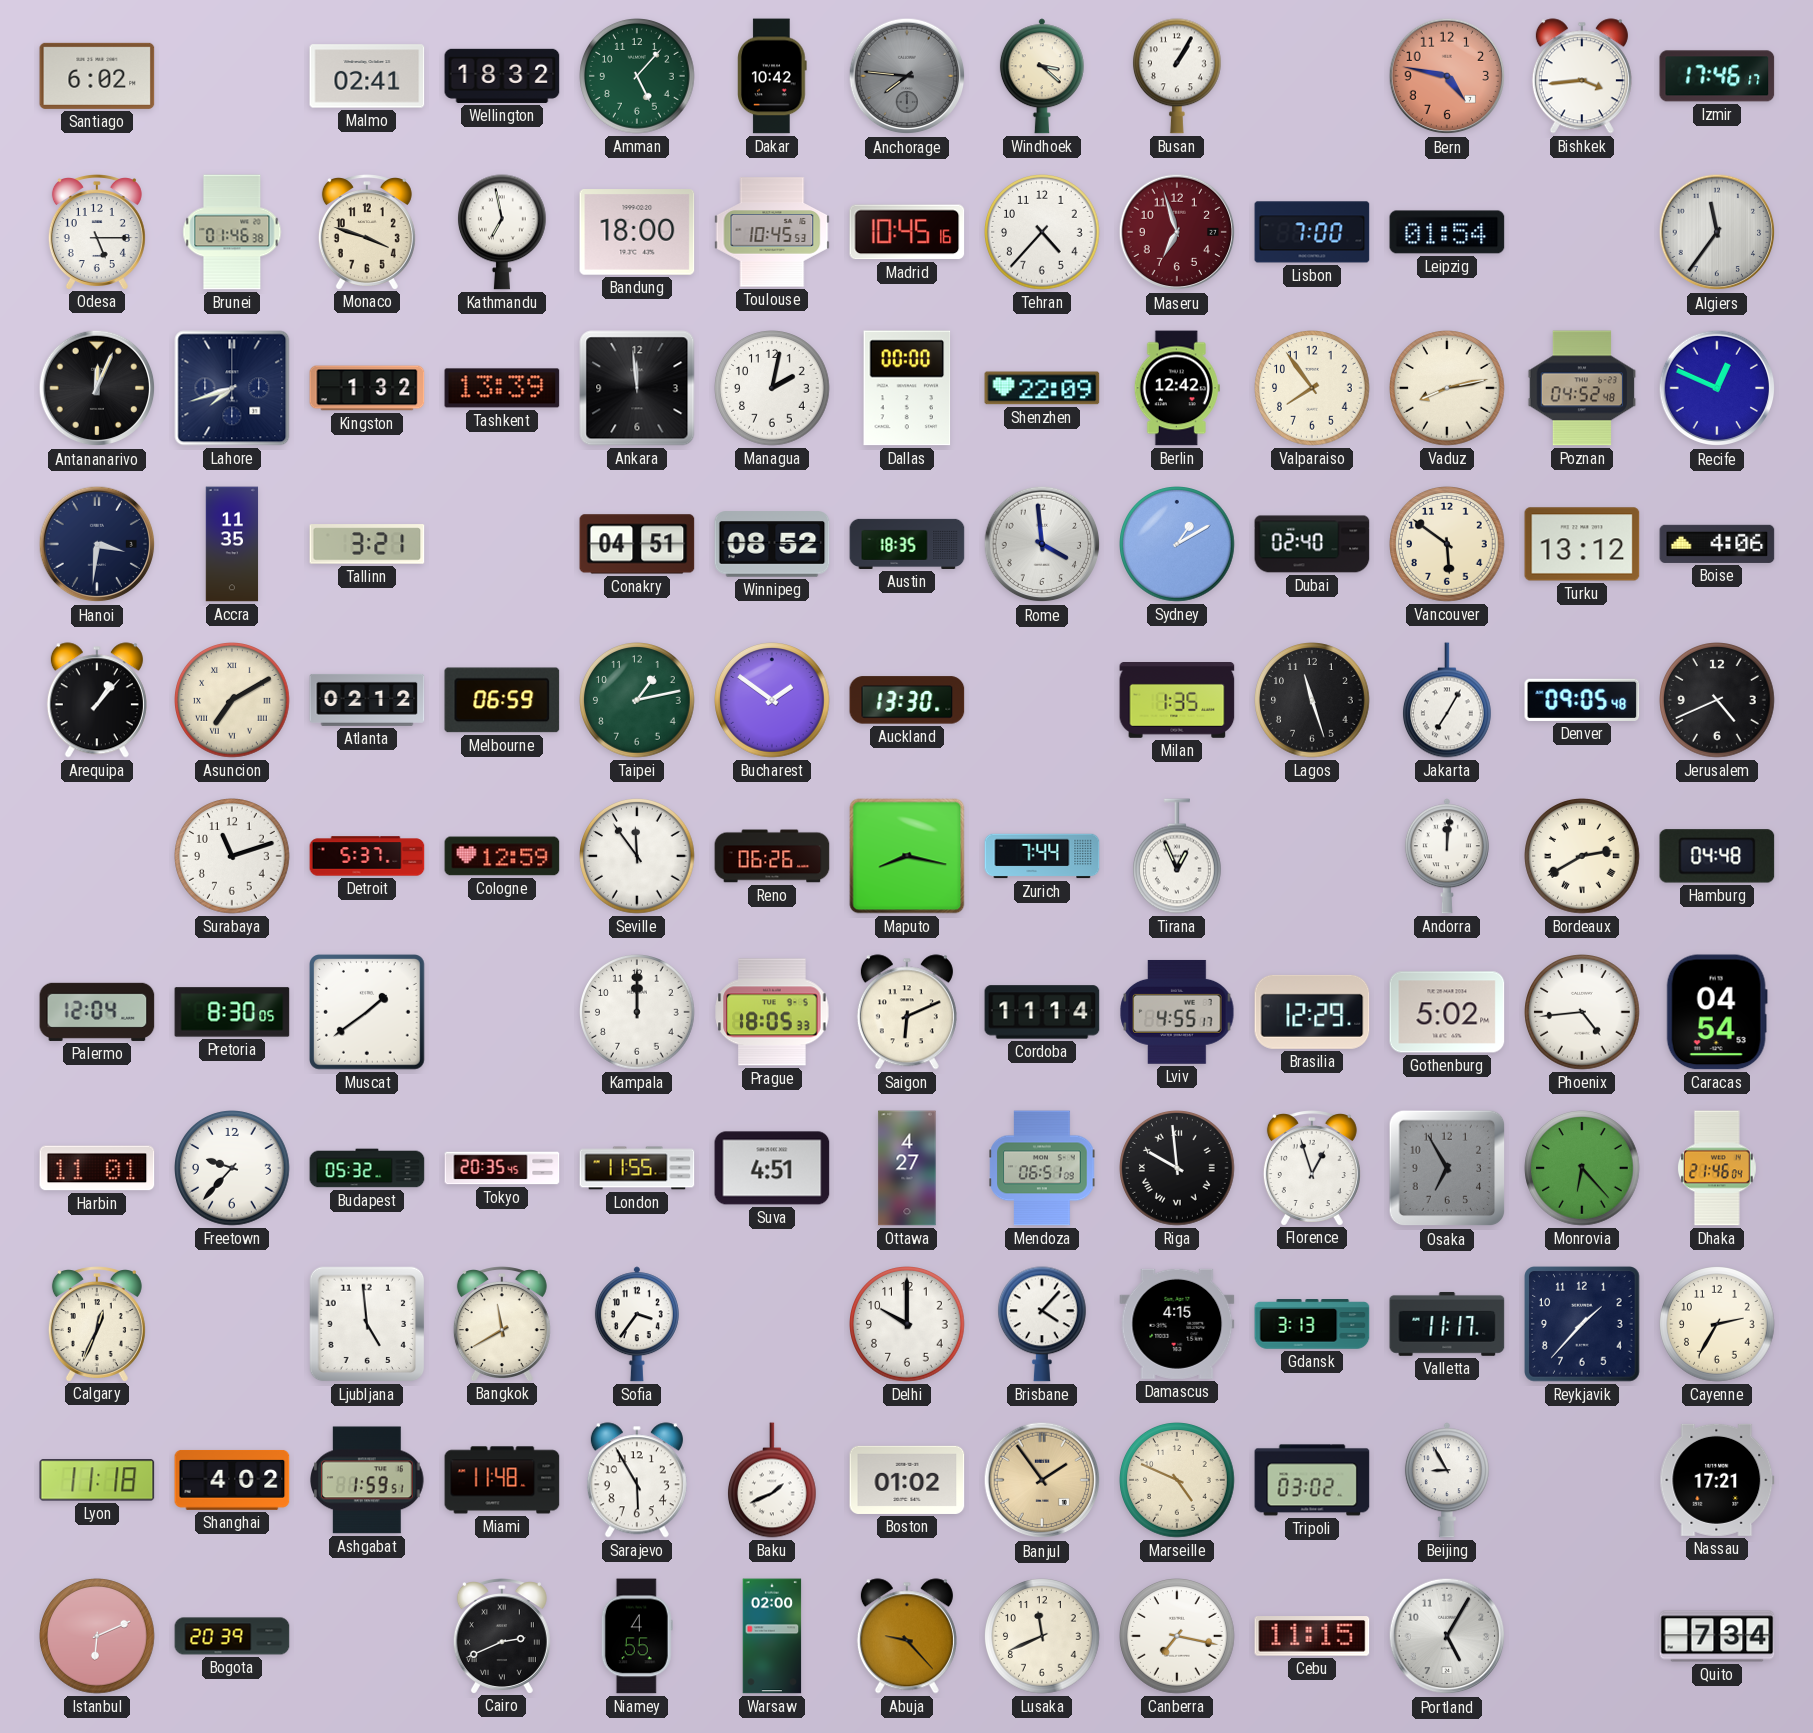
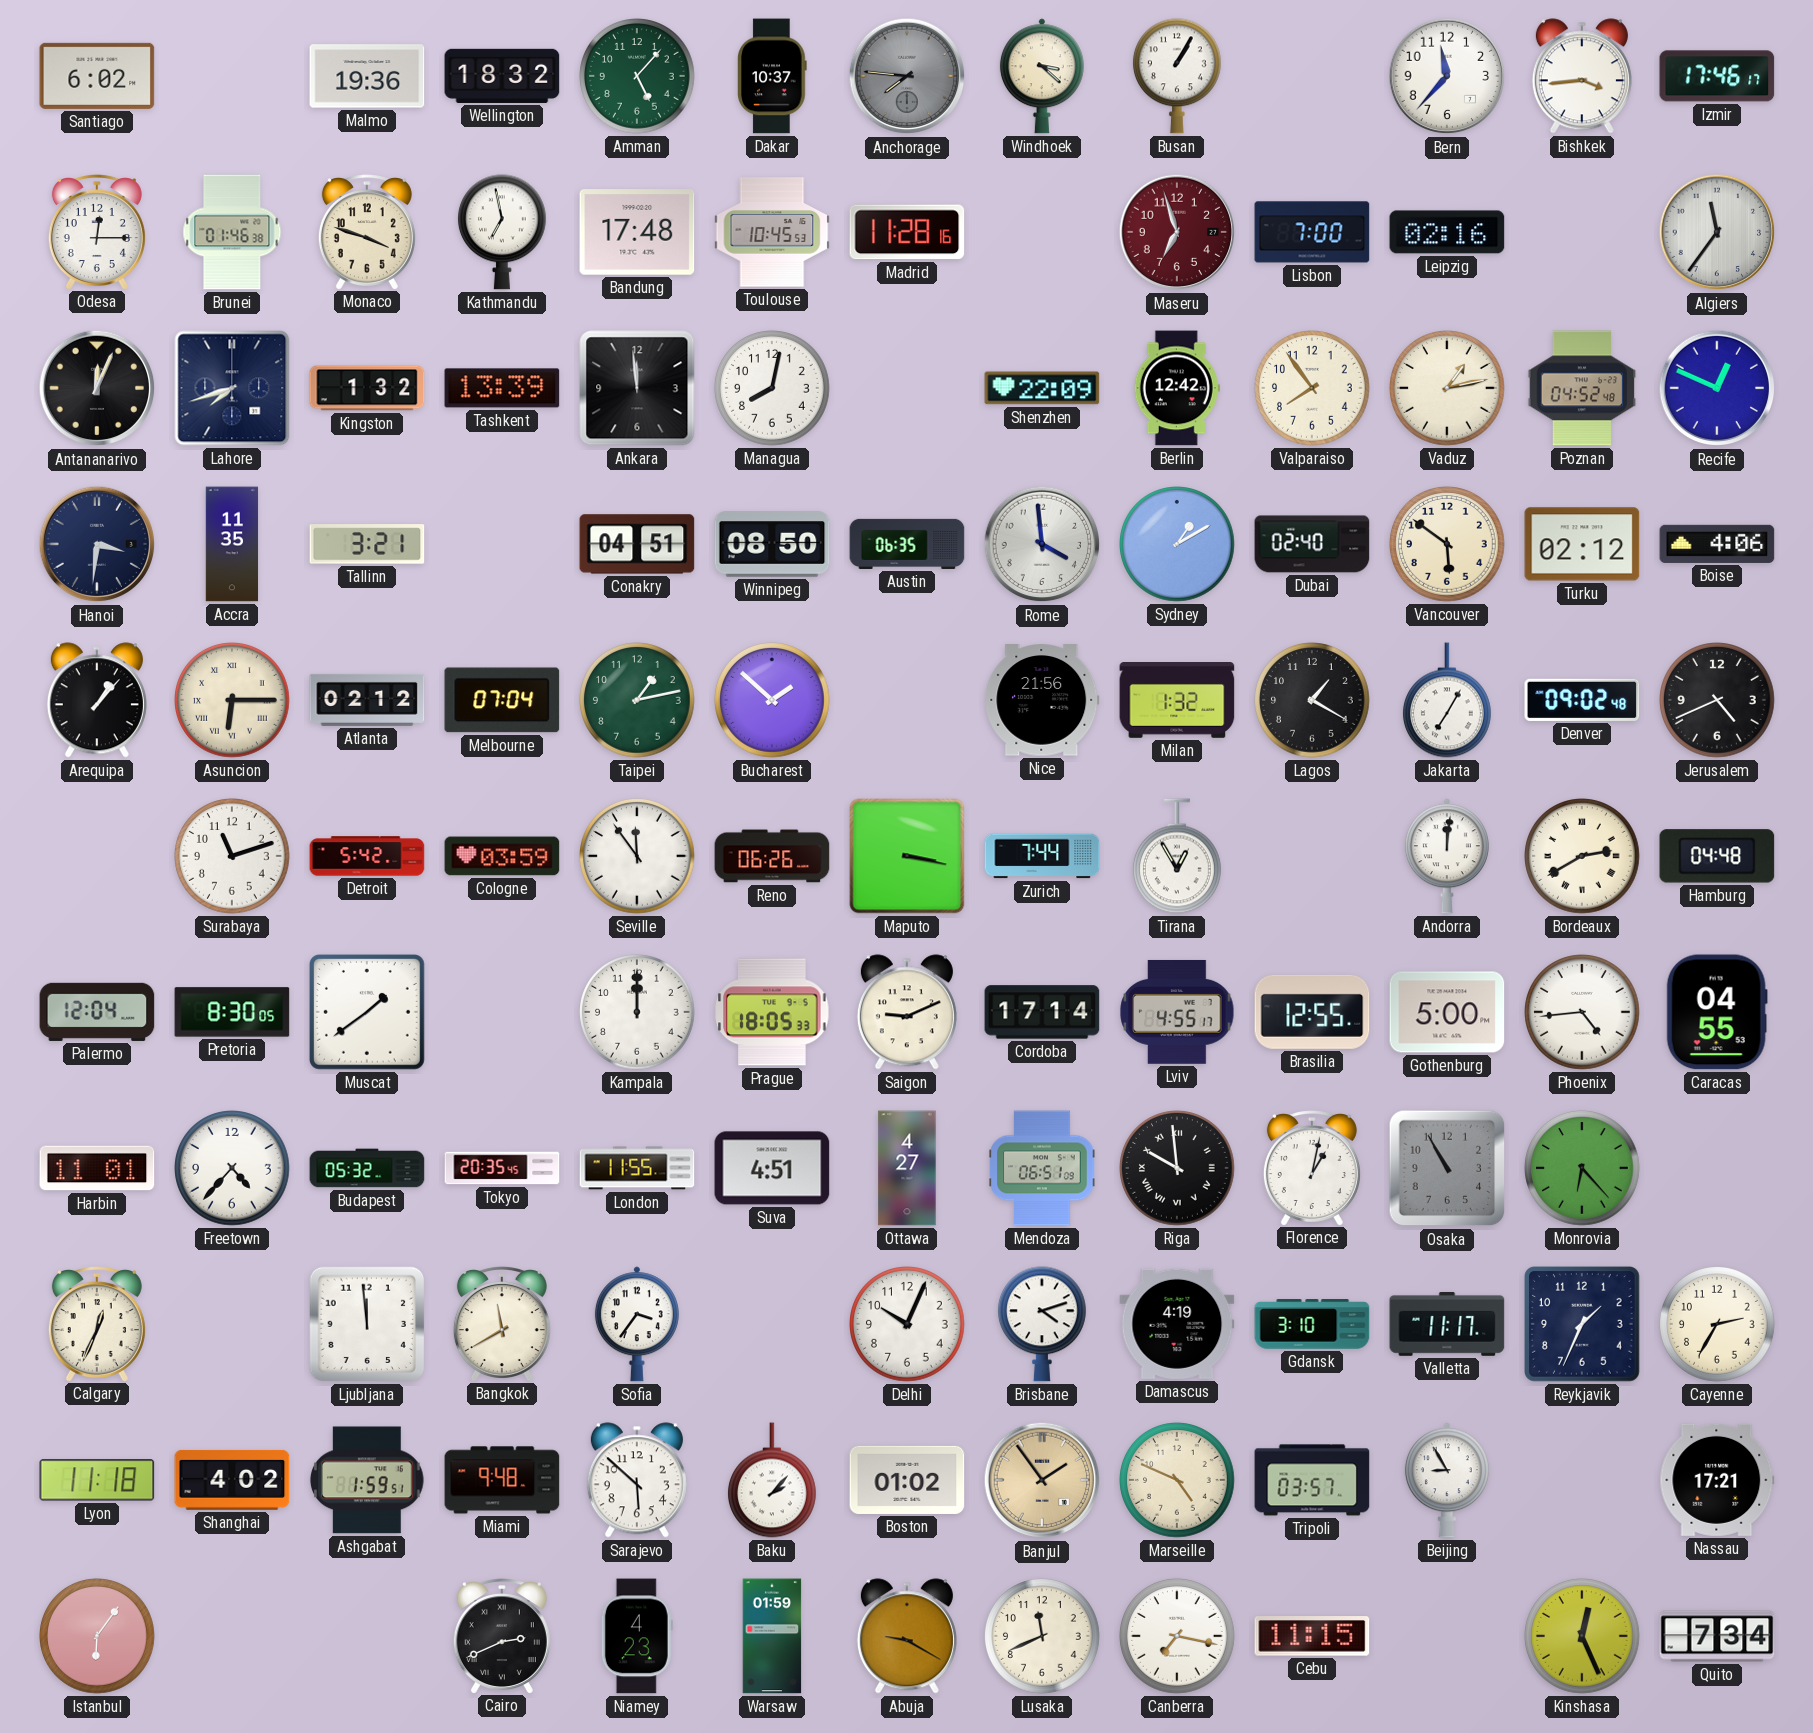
Malmo: 02:41 -> 19:36
Dakar: 10:42 -> 10:37
Bern: 4:47 -> 11:37
Bern dial: salmon -> white
Odesa: 5:15 -> 12:15
Bandung: 18:00 -> 17:48
Madrid: 10:45 -> 11:28
Tehran: 4:37 -> none
Leipzig: 01:54 -> 02:16
Managua: 2:02 -> 8:02
Dallas: 00:00 -> none
Vaduz: 8:13 -> 1:13
Winnipeg: 08:52 -> 08:50
Austin: 18:35 -> 06:35
Turku: 13:12 -> 02:12
Asuncion: 7:10 -> 6:15
Melbourne: 06:59 -> 07:04
Bucharest: 1:51 -> 1:52
Auckland: 13:30 -> none
Nice: none -> 21:56
Milan: 1:35 -> 1:32
Lagos: 11:27 -> 1:20
Denver: 09:05 -> 09:02
Detroit: 5:37 -> 5:42
Cologne: 12:59 -> 03:59
Maputo: 8:17 -> 3:17
Tirana: 12:56 -> 12:55
Saigon: 6:11 -> 9:11
Cordoba: 11:14 -> 17:14
Brasilia: 12:29 -> 12:55
Gothenburg: 5:02 -> 5:00
Caracas: 04:54 -> 04:55
Freetown: 9:37 -> 4:37
Florence: 12:57 -> 1:02
Osaka: 6:55 -> 10:55
Dhaka: 21:46 -> none
Ljubljana: 4:59 -> 11:59
Delhi: 10:00 -> 10:04
Brisbane: 4:07 -> 4:12
Damascus: 4:15 -> 4:19
Gdansk: 3:13 -> 3:10
Reykjavik: 1:37 -> 1:34
Miami: 11:48 -> 9:48
Sarajevo: 5:55 -> 5:52
Baku: 1:41 -> 2:07
Tripoli: 03:02 -> 03:57
Istanbul: 6:11 -> 6:06
Bogota: 20:39 -> none
Niamey: 4:55 -> 4:23
Warsaw: 02:00 -> 01:59
Abuja: 9:23 -> 9:20
Portland: 5:05 -> none
Kinshasa: none -> 12:26
